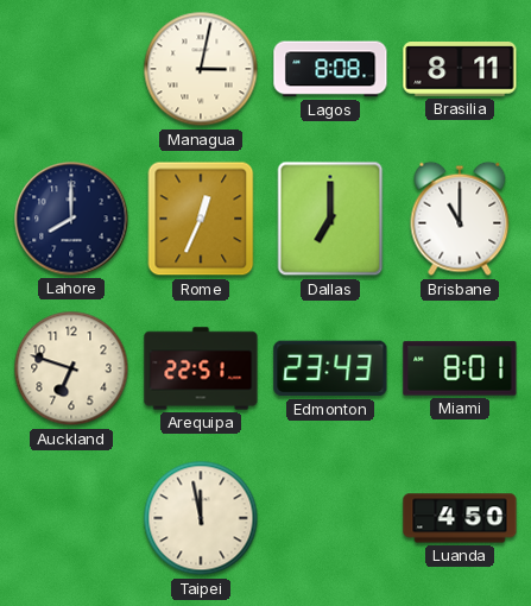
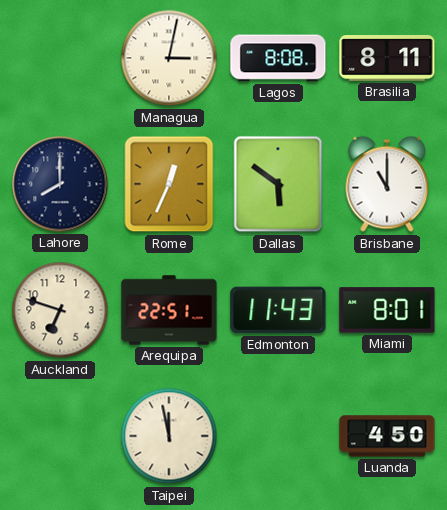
Dallas: 7:00 -> 5:51
Edmonton: 23:43 -> 11:43
